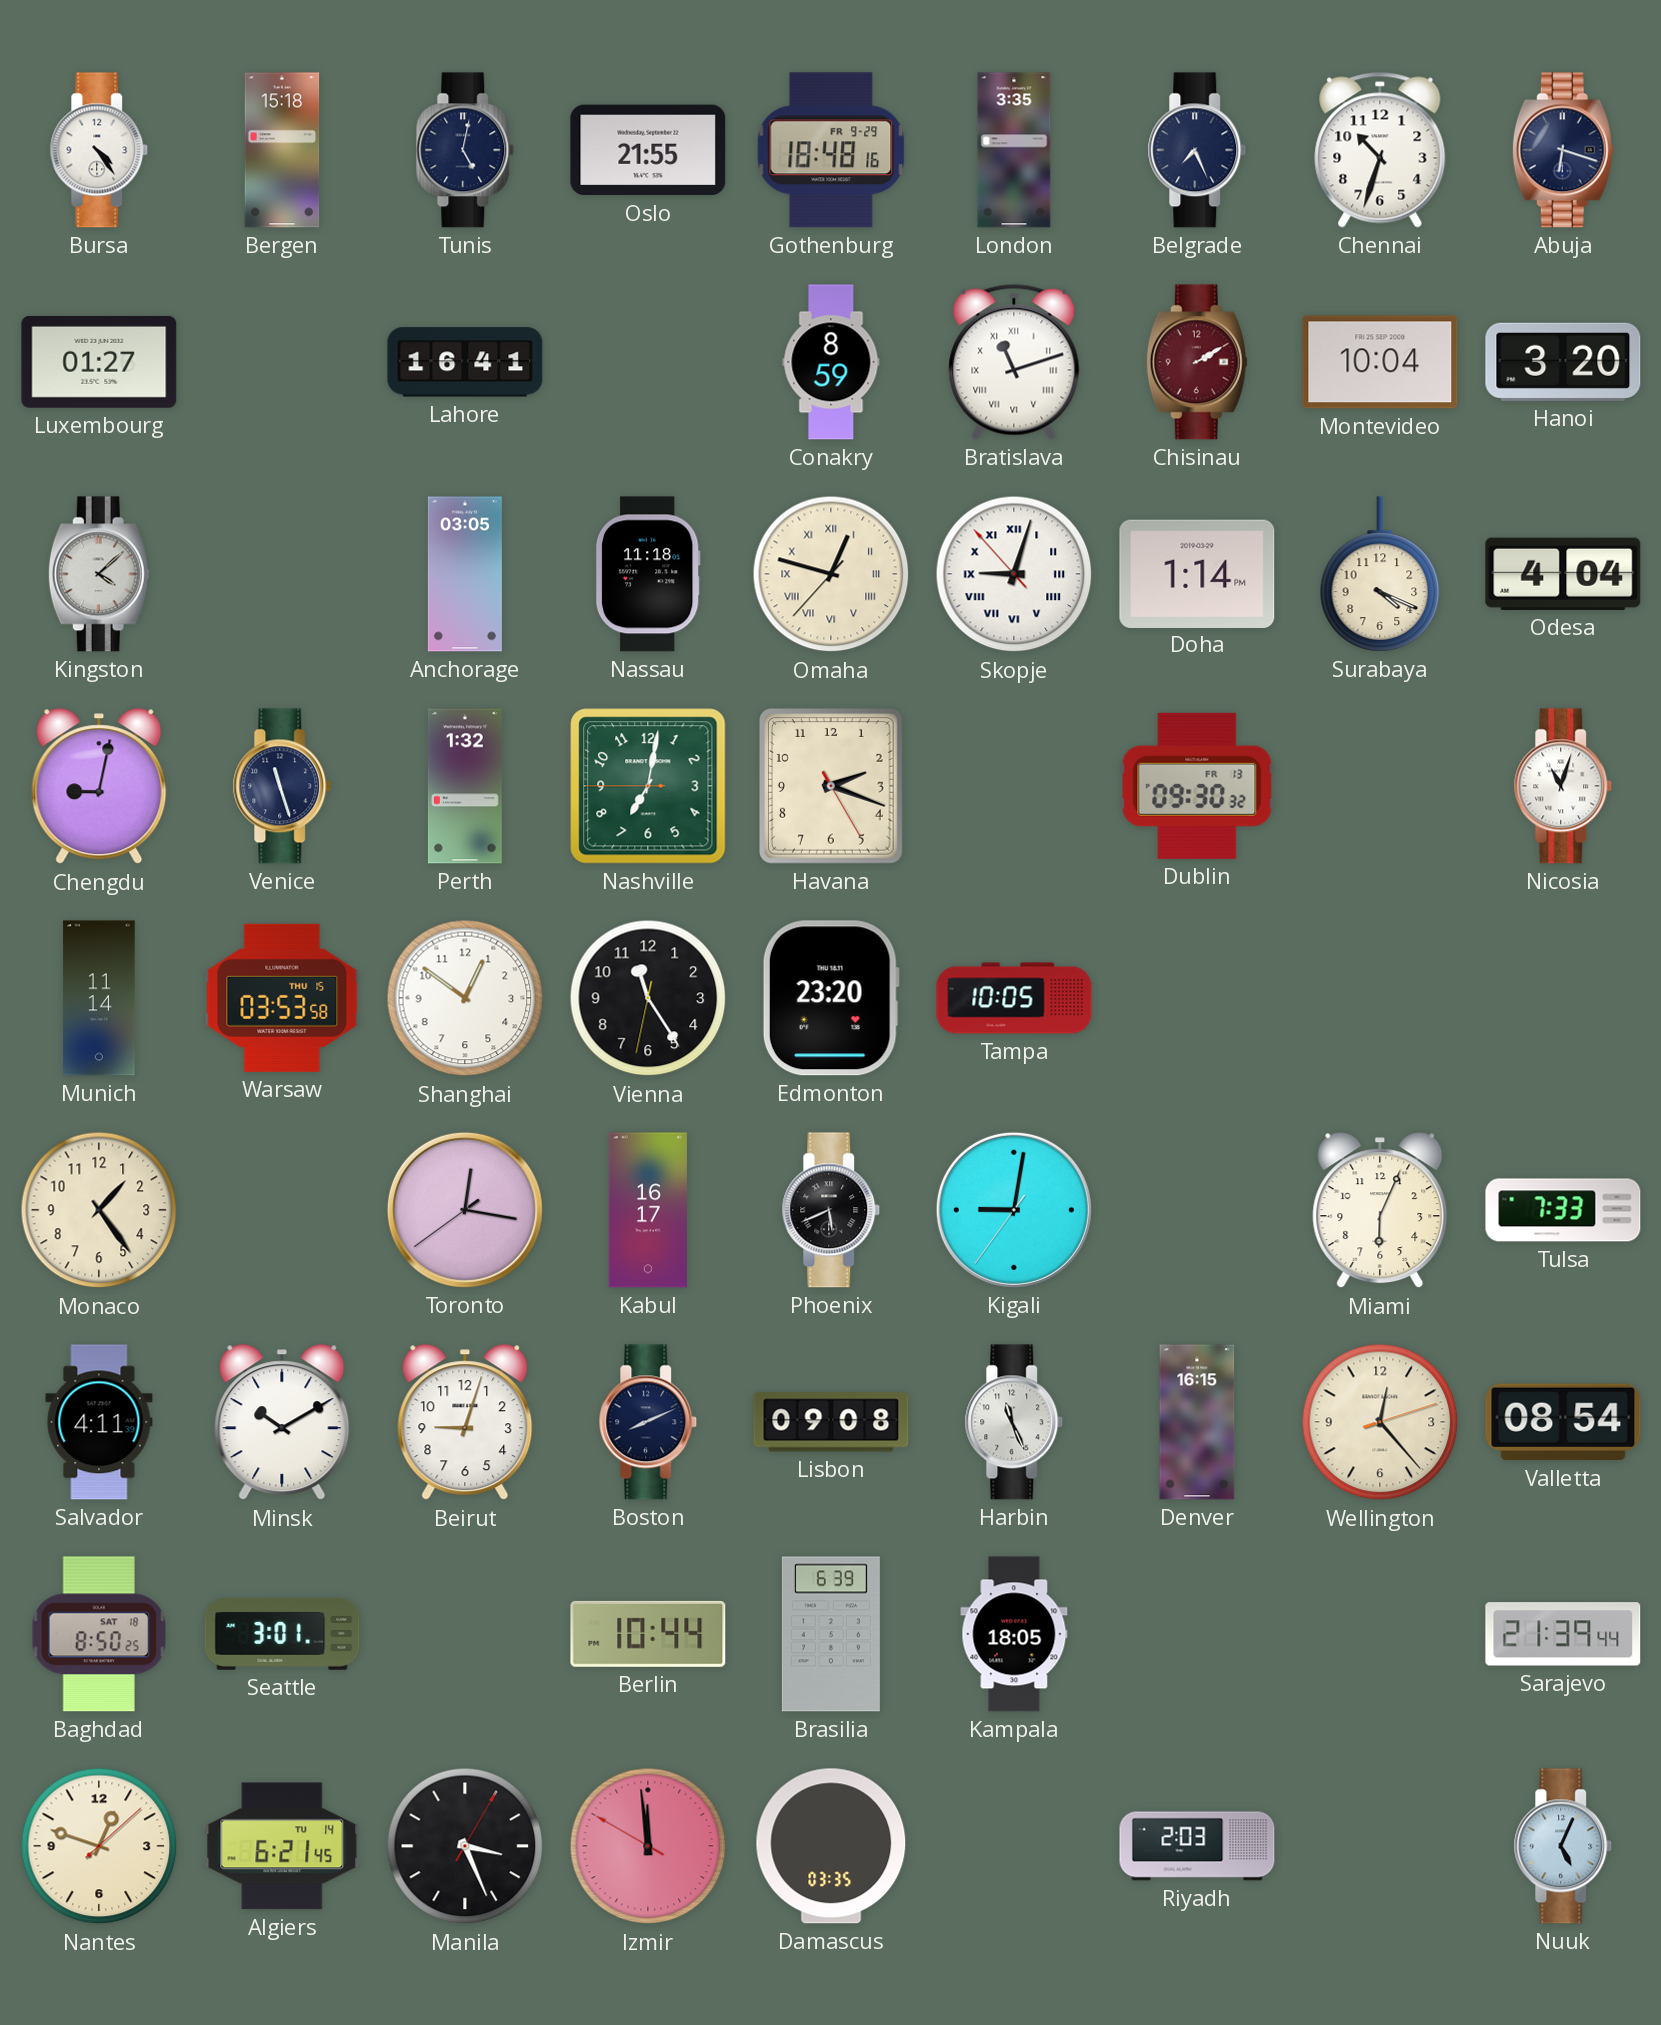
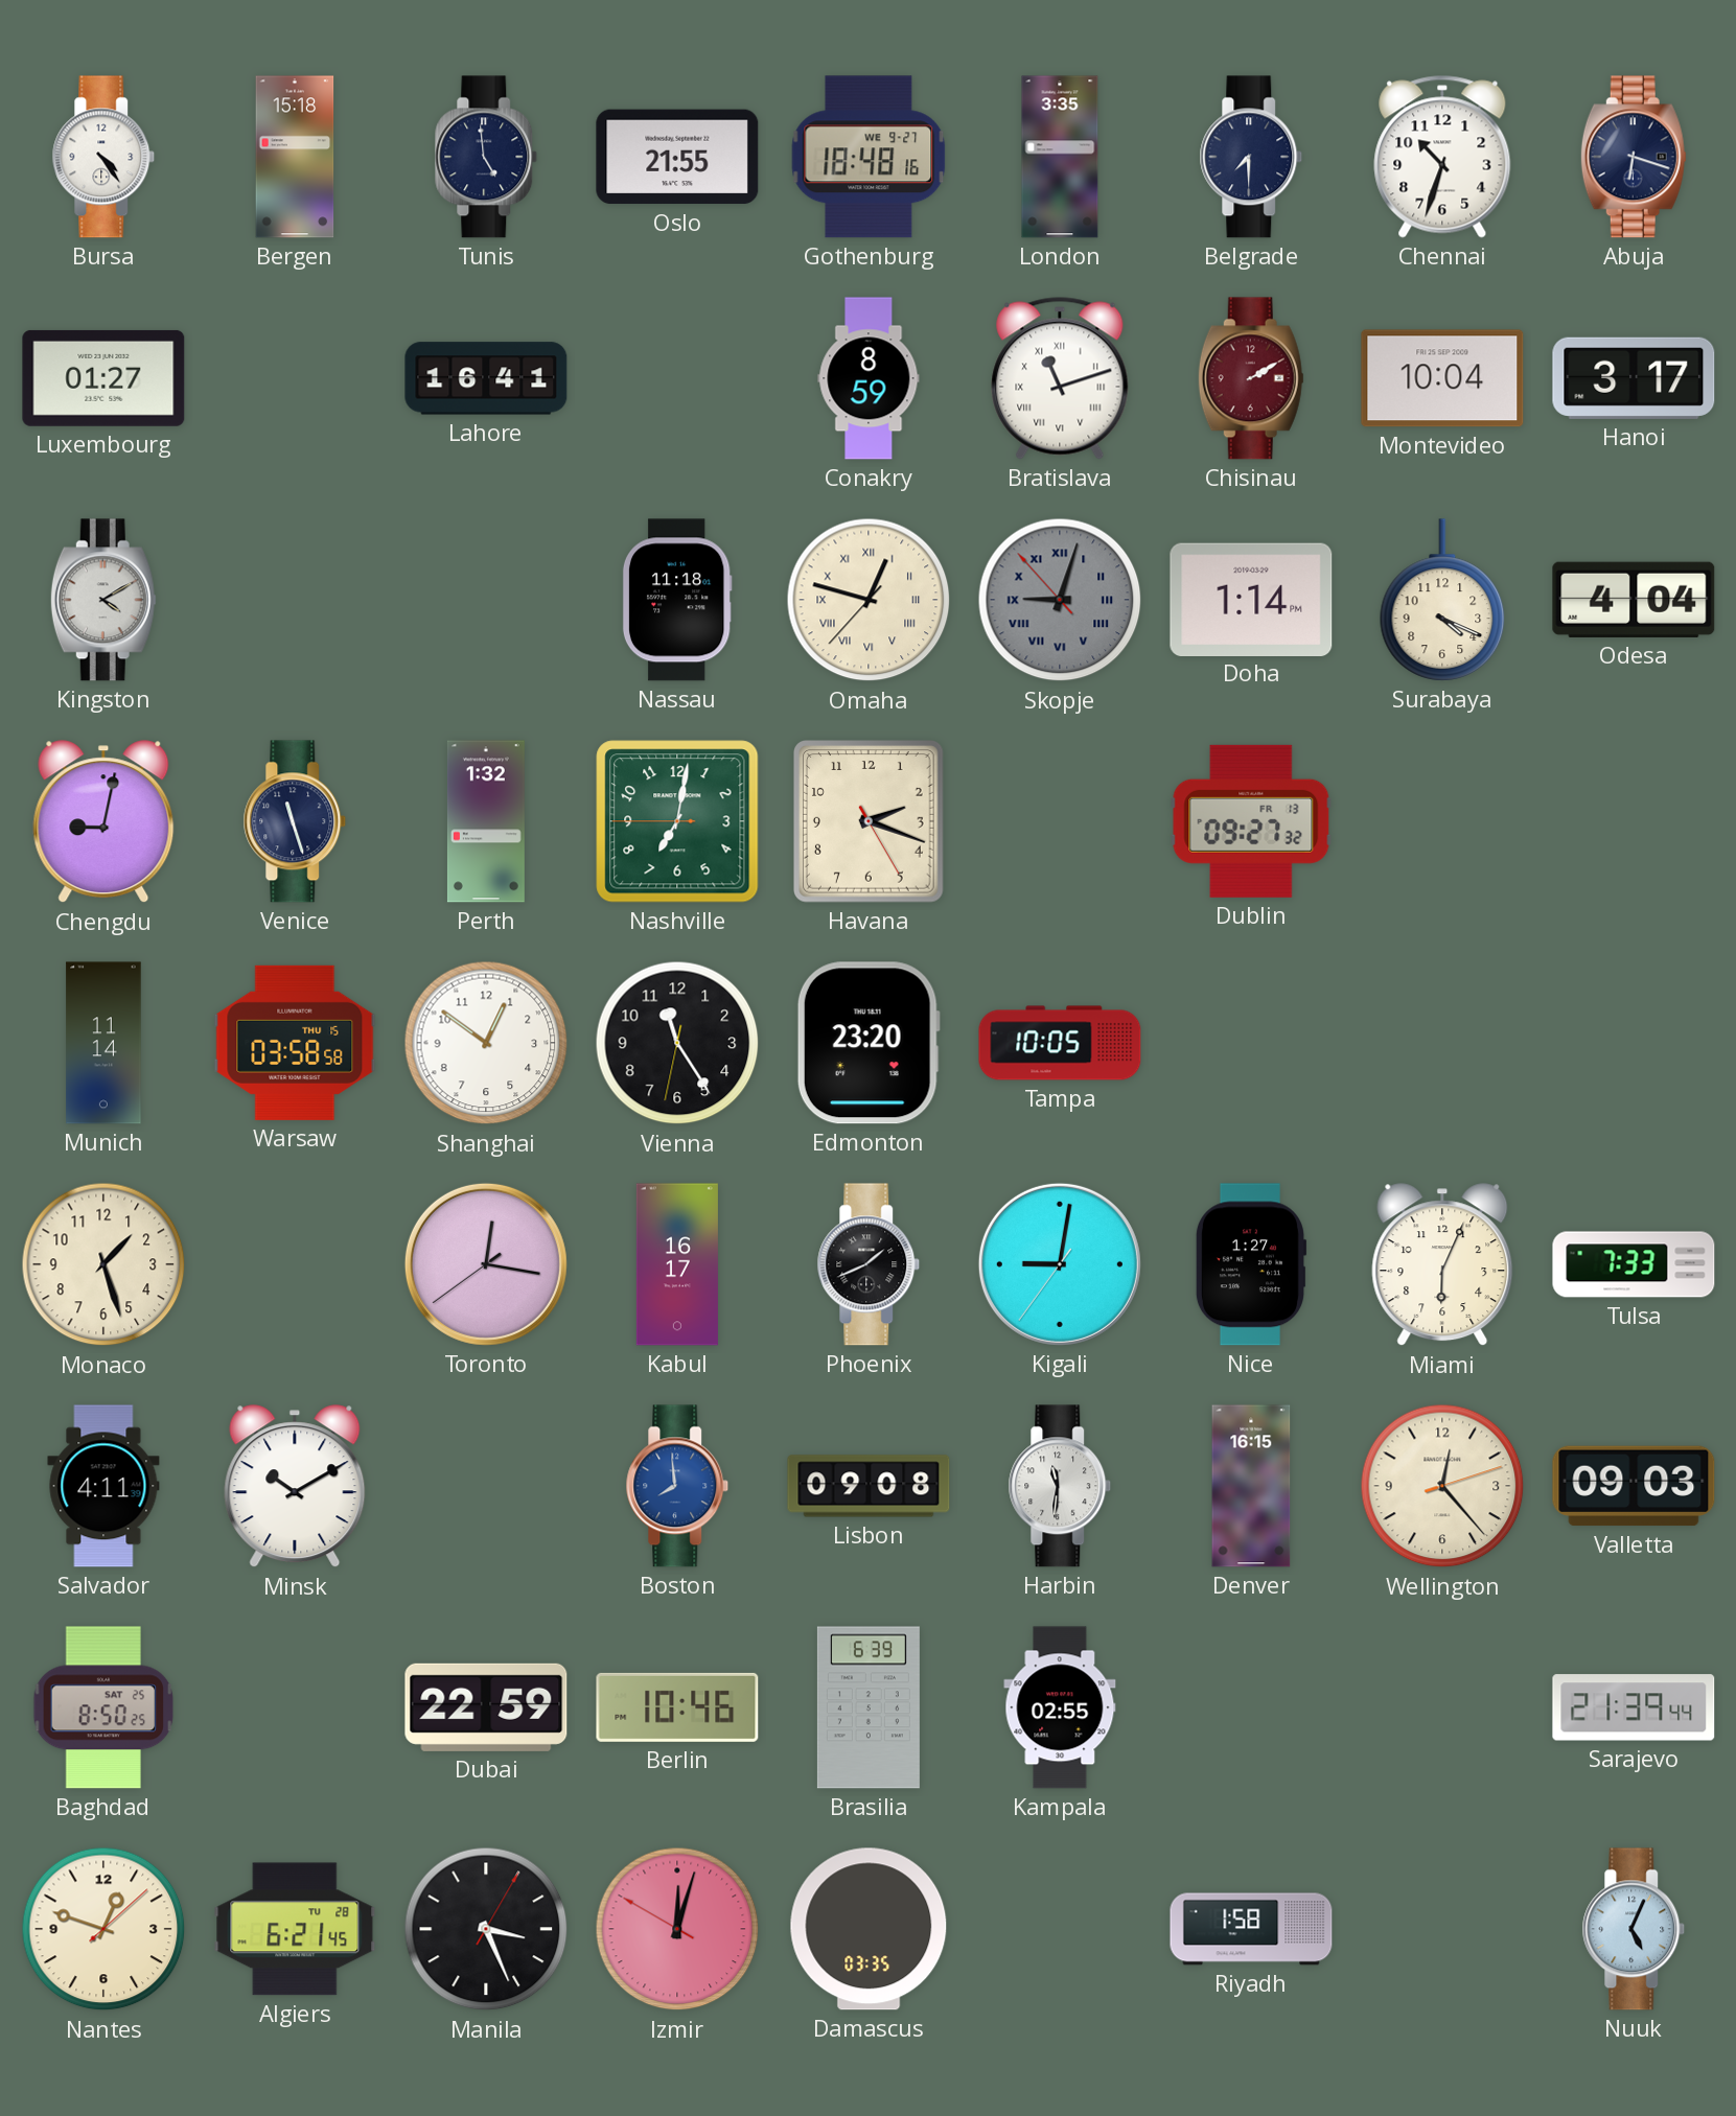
Tunis: 5:02 -> 4:59
Gothenburg date: FR 9-29 -> WE 9-27
Belgrade: 7:26 -> 7:30
Hanoi: 3:20 -> 3:17
Kingston: 4:08 -> 4:10
Anchorage: 03:05 -> none
Skopje dial: white -> grey
Dublin: 09:30 -> 09:27
Nicosia: 11:03 -> none
Warsaw: 03:53 -> 03:58
Monaco: 1:24 -> 1:27
Phoenix: 5:41 -> 1:41
Nice: none -> 1:27
Beirut: 9:03 -> none
Boston: 8:11 -> 7:59
Boston dial: navy -> blue
Harbin: 11:26 -> 11:31
Valletta: 08:54 -> 09:03
Baghdad date: SAT 18 -> SAT 25
Seattle: 3:01 -> none
Dubai: none -> 22:59
Berlin: 10:44 -> 10:46
Kampala: 18:05 -> 02:55
Algiers date: TU 14 -> TU 28
Izmir: 11:58 -> 12:02
Riyadh: 2:03 -> 1:58
